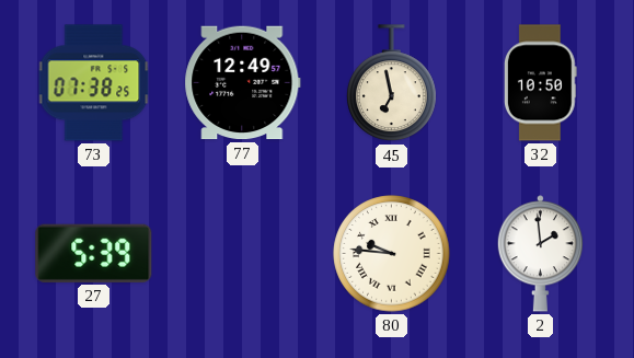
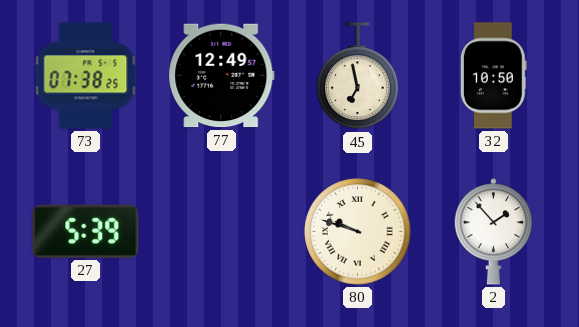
80: 9:46 -> 9:48
2: 1:59 -> 1:53
